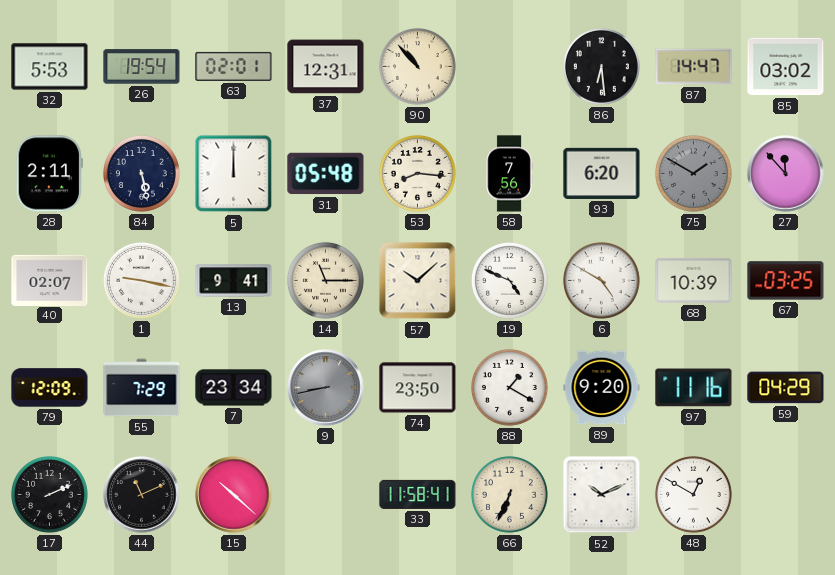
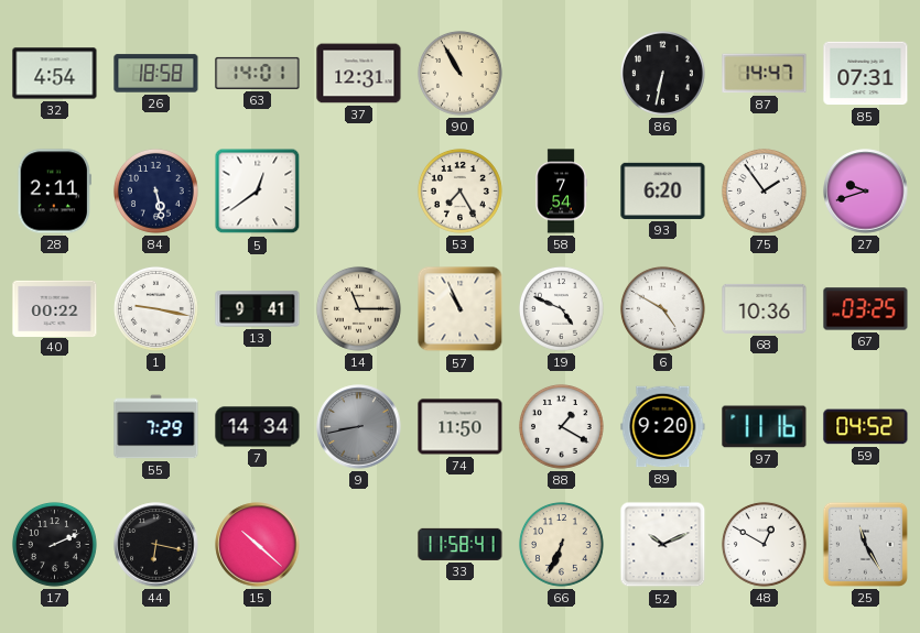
32: 5:53 -> 4:54
26: 19:54 -> 18:58
63: 02:01 -> 14:01
90: 10:53 -> 10:55
86: 6:29 -> 6:32
85: 03:02 -> 07:31
5: 12:00 -> 12:39
31: 05:48 -> none
53: 8:16 -> 7:25
58: 7:56 -> 7:54
75: 1:50 -> 1:54
75 dial: grey -> white
27: 11:53 -> 9:42
40: 02:07 -> 00:22
57: 10:08 -> 10:56
68: 10:39 -> 10:36
79: 12:09 -> none
7: 23:34 -> 14:34
74: 23:50 -> 11:50
59: 04:29 -> 04:52
44: 11:11 -> 6:17
25: none -> 11:25
